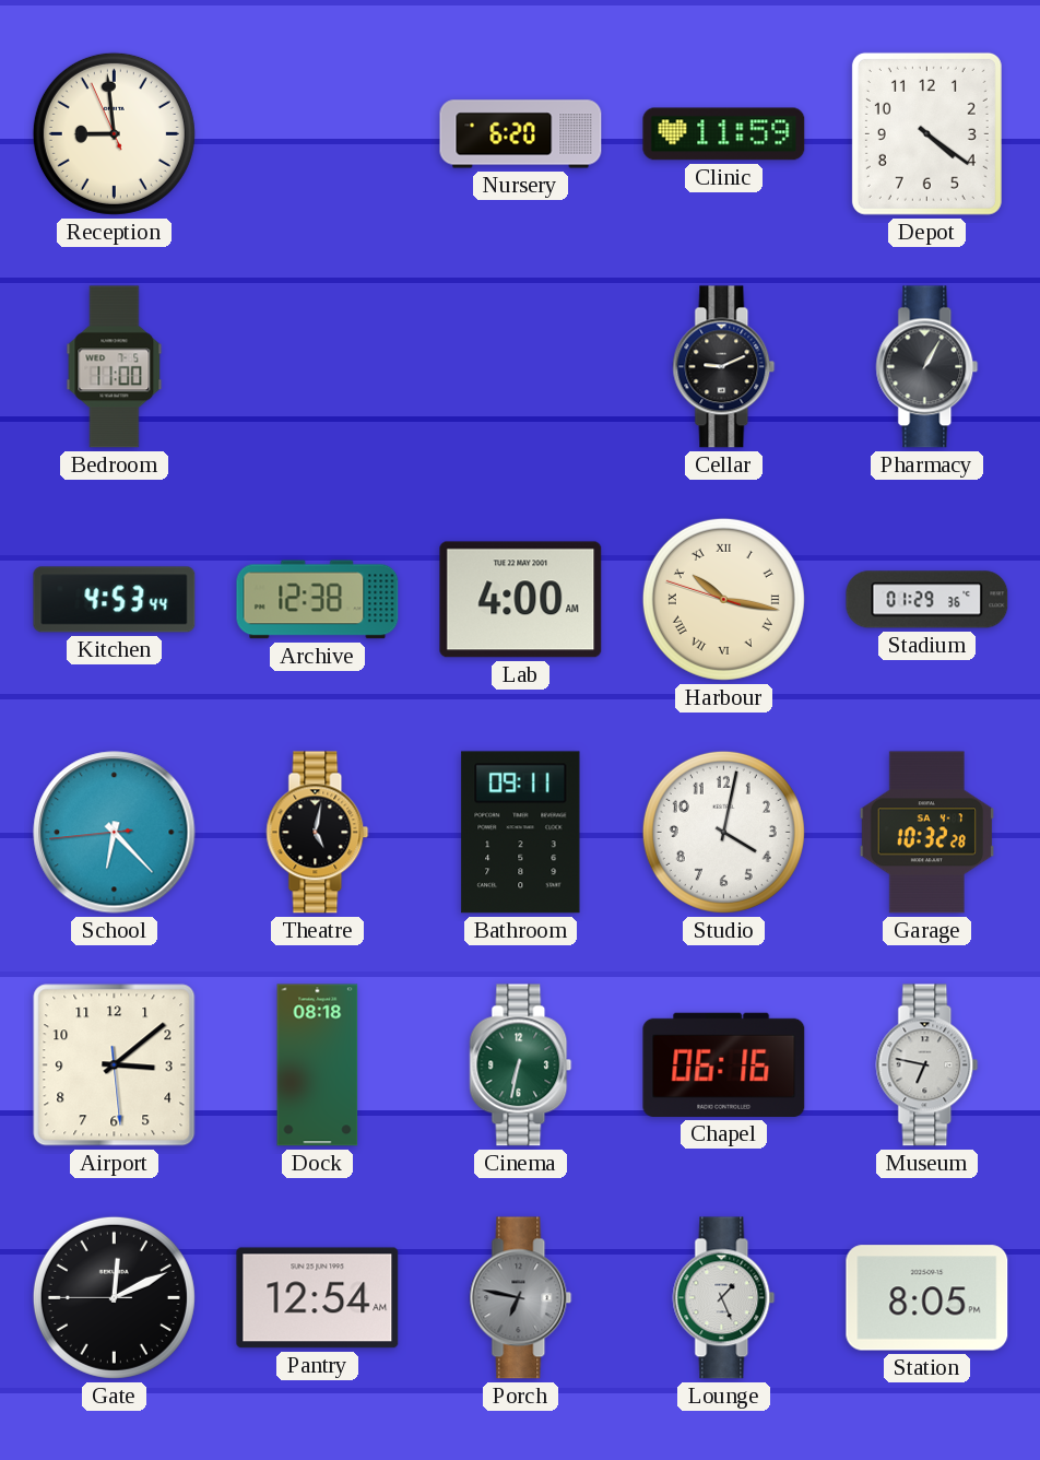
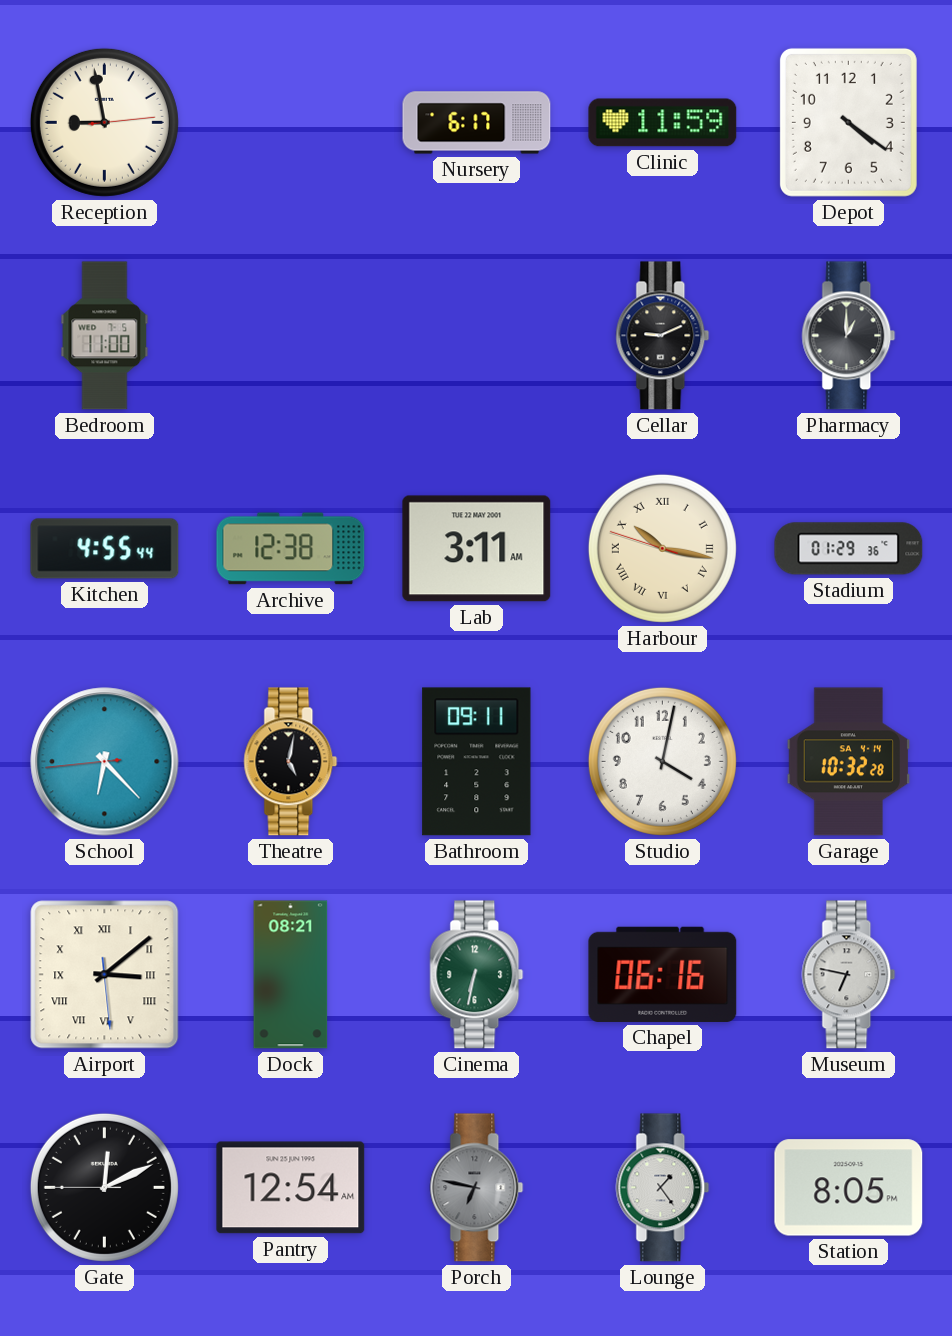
Reception: 8:58:56 -> 8:58:14
Nursery: 6:20 -> 6:17
Pharmacy: 1:05 -> 1:00
Kitchen: 4:53 -> 4:55
Lab: 4:00 -> 3:11
Garage date: SA 4-7 -> SA 4-14
Airport numerals: Arabic -> Roman
Dock: 08:18 -> 08:21
Lounge: 1:26 -> 1:24
